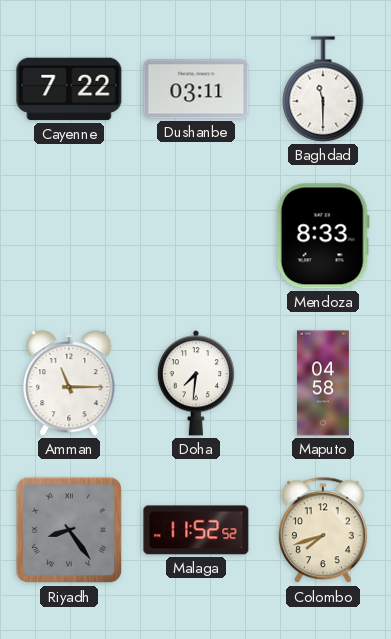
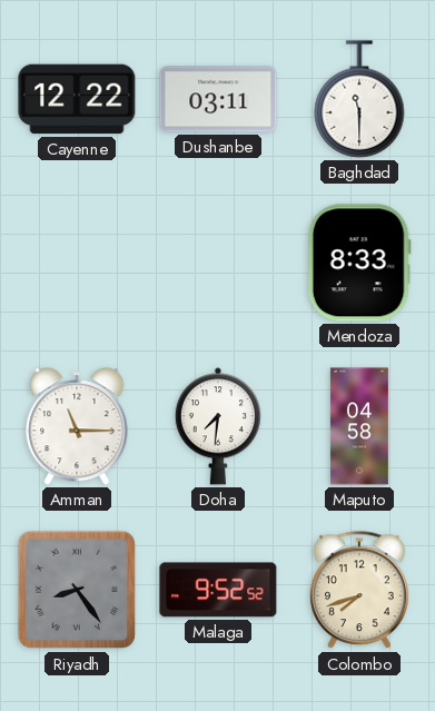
Cayenne: 7:22 -> 12:22
Malaga: 11:52 -> 9:52
